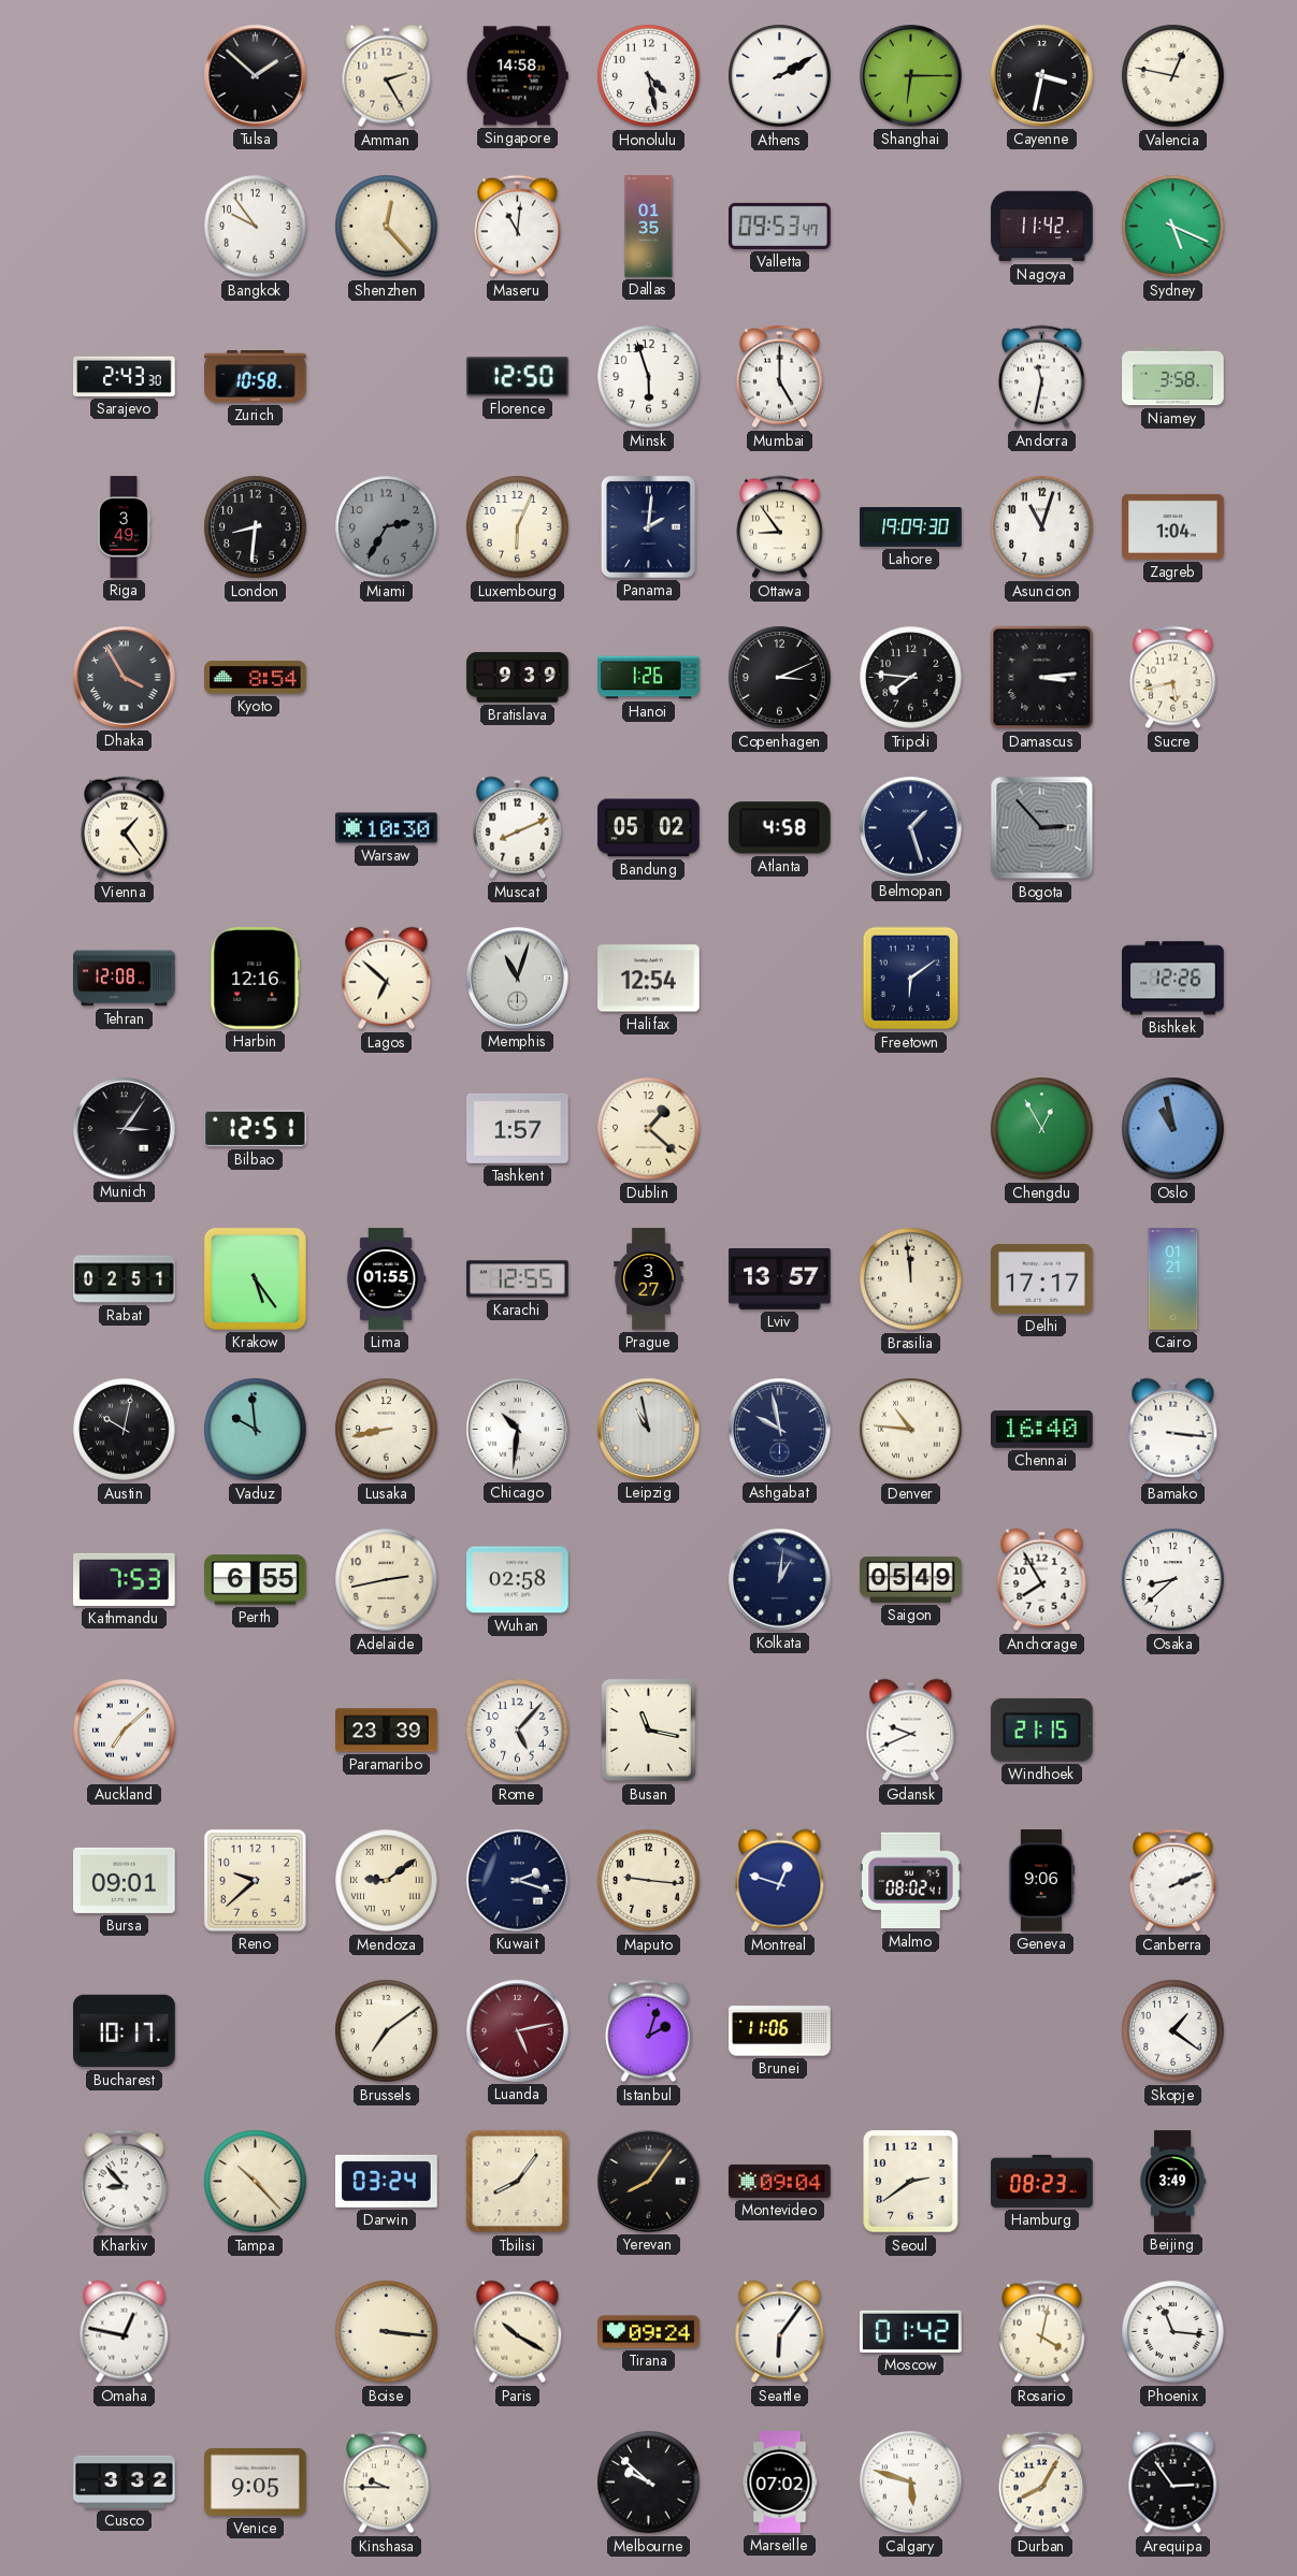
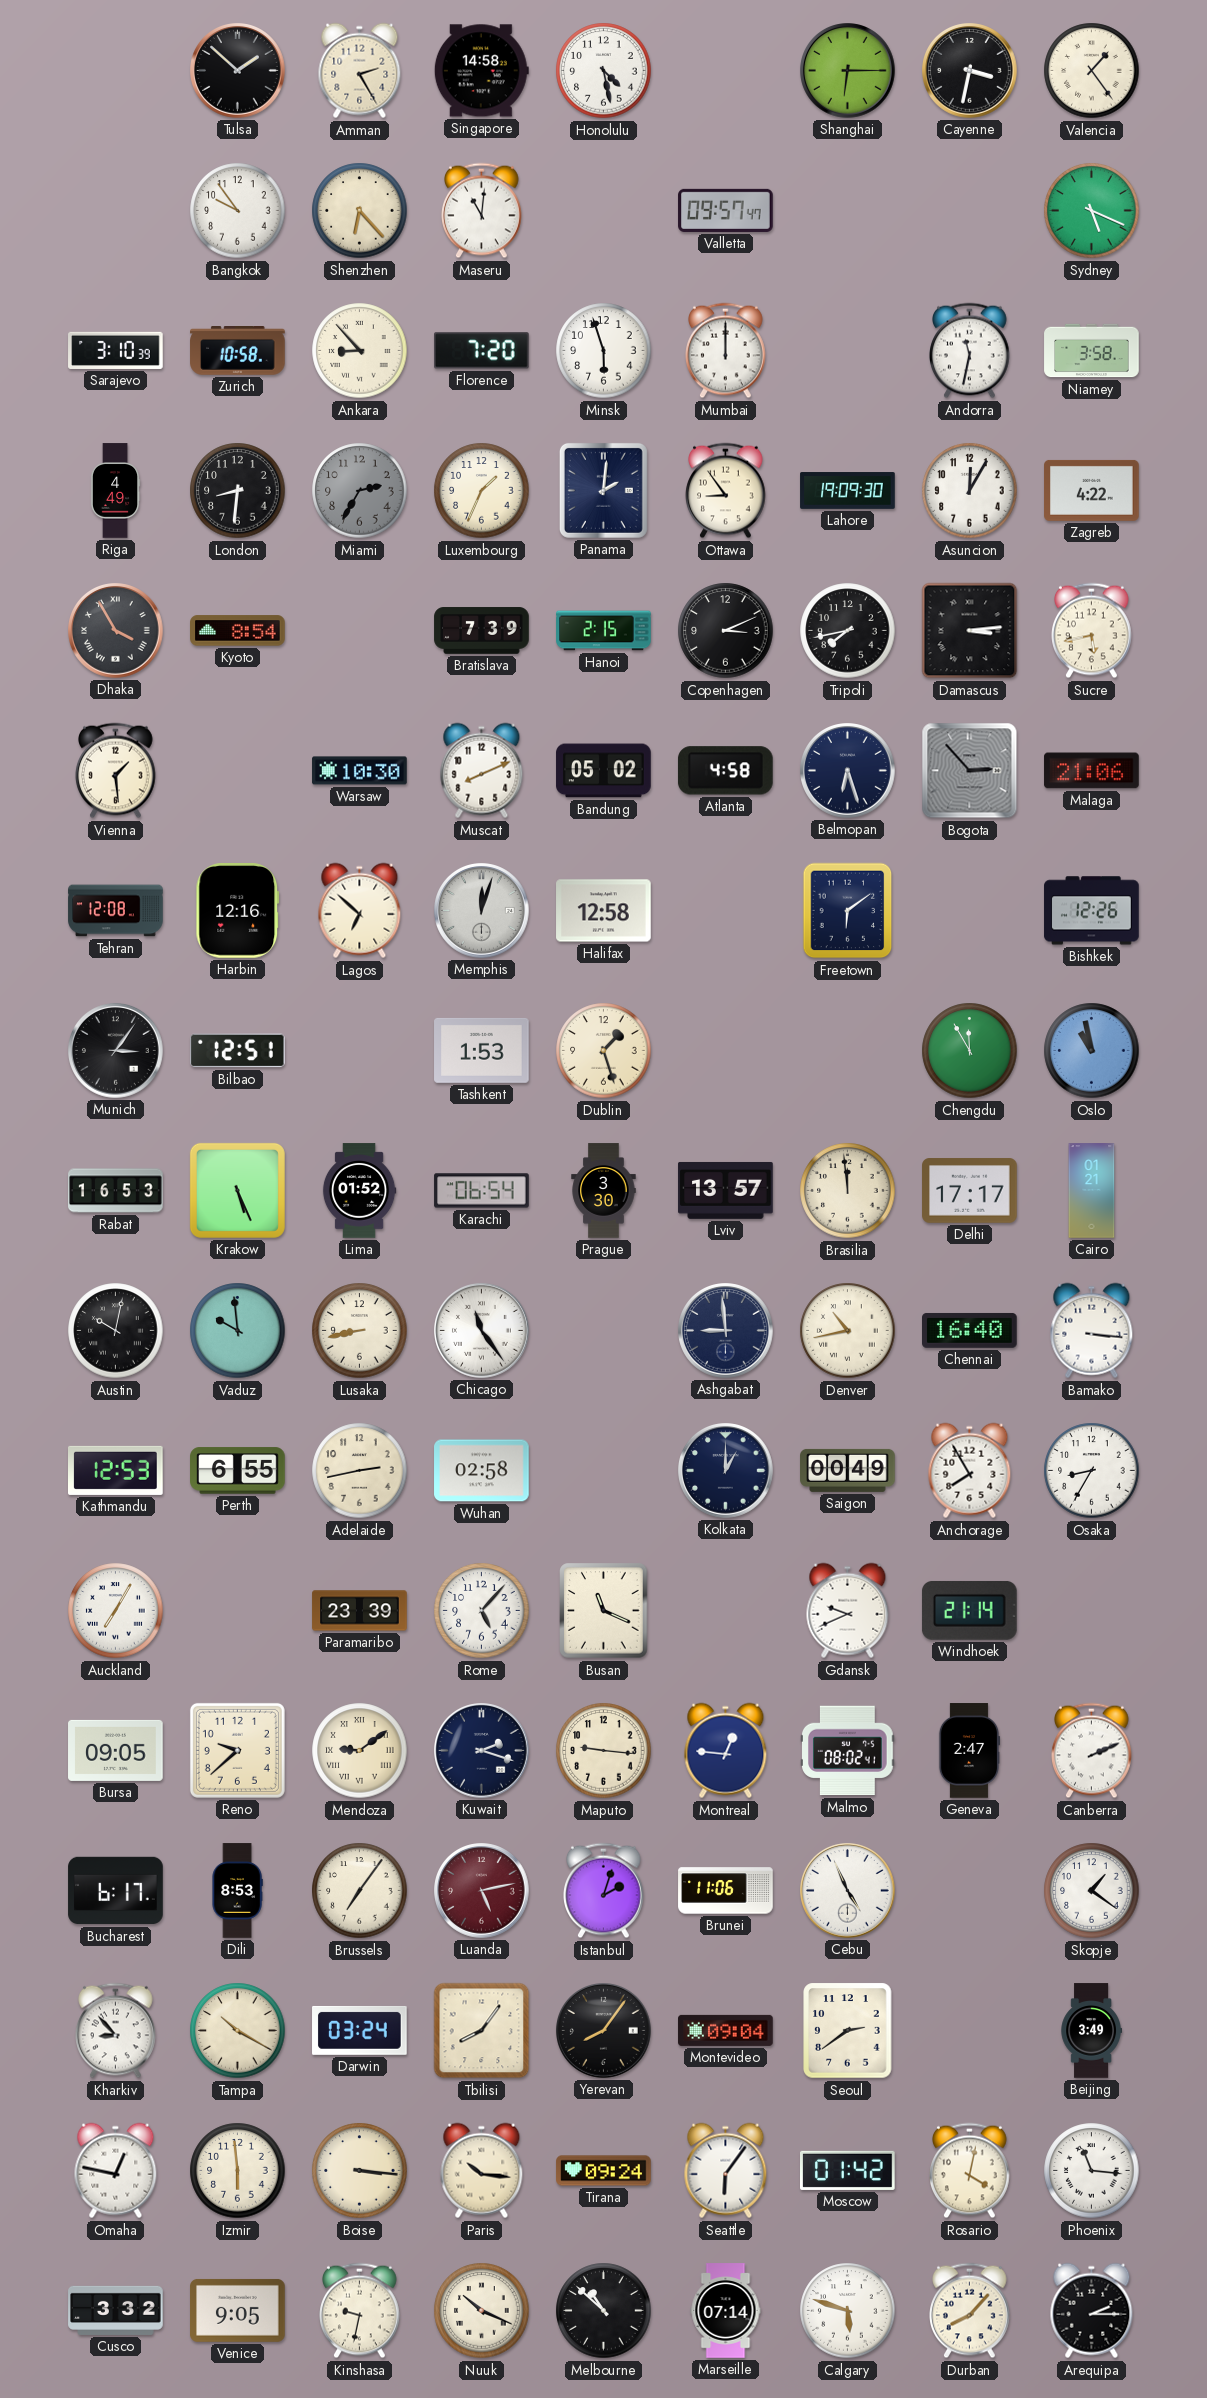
Athens: 2:10 -> none
Valencia: 12:47 -> 1:24
Shenzhen: 12:23 -> 6:23
Dallas: 01:35 -> none
Valletta: 09:53 -> 09:57
Nagoya: 11:42 -> none
Sarajevo: 2:43 -> 3:10
Ankara: none -> 8:53
Florence: 12:50 -> 7:20
Mumbai: 5:00 -> 12:00
Riga: 3:49 -> 4:49
Luxembourg: 6:04 -> 1:34
Asuncion: 11:03 -> 12:05
Zagreb: 1:04 -> 4:22
Bratislava: 9:39 -> 7:39
Hanoi: 1:26 -> 2:15
Tripoli: 7:46 -> 7:43
Vienna: 1:24 -> 1:29
Belmopan: 1:27 -> 6:27
Malaga: none -> 21:06
Memphis: 11:03 -> 12:03
Halifax: 12:54 -> 12:58
Tashkent: 1:57 -> 1:53
Dublin: 1:22 -> 1:27
Chengdu: 12:55 -> 11:55
Rabat: 02:51 -> 16:53
Krakow: 5:24 -> 5:26
Lima: 01:55 -> 01:52
Karachi: 12:55 -> 06:54
Prague: 3:27 -> 3:30
Chicago: 10:31 -> 11:24
Leipzig: 10:58 -> none
Ashgabat: 9:58 -> 8:59
Denver: 10:46 -> 10:43
Kathmandu: 7:53 -> 12:53
Kolkata: 1:01 -> 1:00
Saigon: 05:49 -> 00:49
Osaka: 8:38 -> 8:35
Auckland: 7:08 -> 7:05
Busan: 11:17 -> 11:19
Windhoek: 21:15 -> 21:14
Bursa: 09:01 -> 09:05
Montreal: 12:48 -> 12:46
Geneva: 9:06 -> 2:47
Bucharest: 10:17 -> 6:17
Dili: none -> 8:53
Brussels: 7:09 -> 7:06
Cebu: none -> 4:56
Tampa: 10:23 -> 10:20
Hamburg: 08:23 -> none
Izmir: none -> 5:59
Paris: 10:20 -> 10:16
Kinshasa: 9:45 -> 9:32
Nuuk: none -> 10:19
Melbourne: 9:52 -> 10:52
Marseille: 07:02 -> 07:14
Durban: 8:05 -> 8:07
Arequipa: 2:54 -> 2:15
